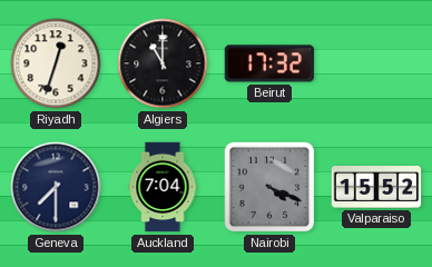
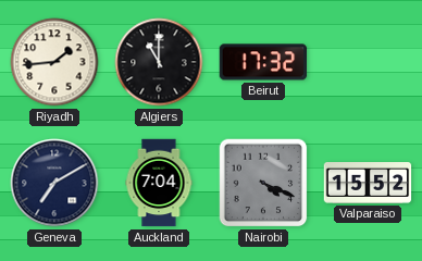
Riyadh: 12:33 -> 1:44
Geneva: 7:30 -> 7:10
